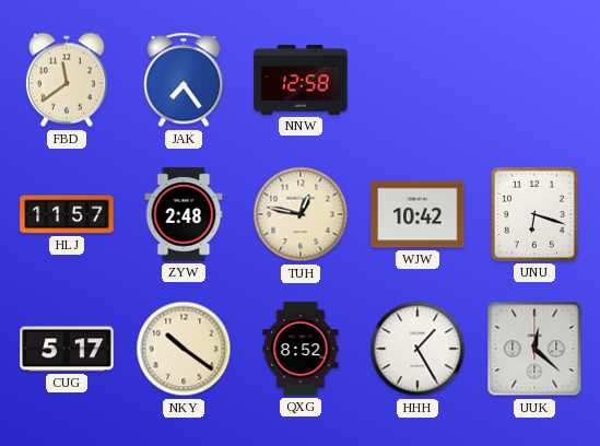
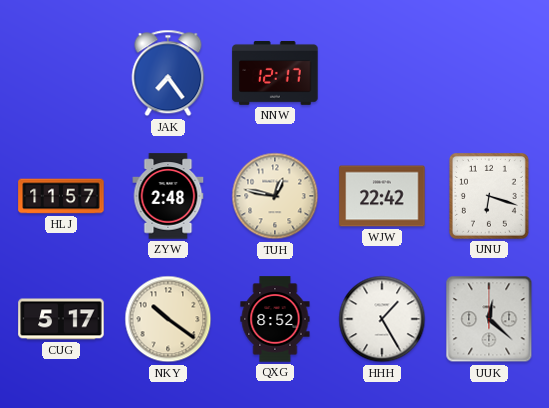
FBD: 11:39 -> none
NNW: 12:58 -> 12:17
WJW: 10:42 -> 22:42
